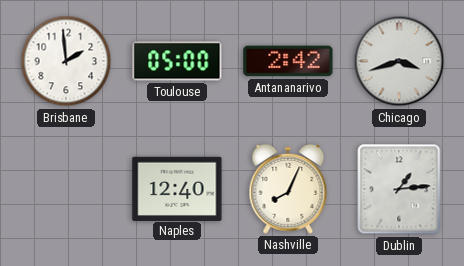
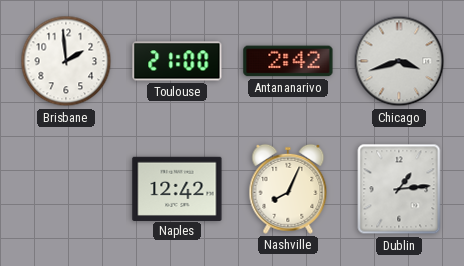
Toulouse: 05:00 -> 21:00
Naples: 12:40 -> 12:42
